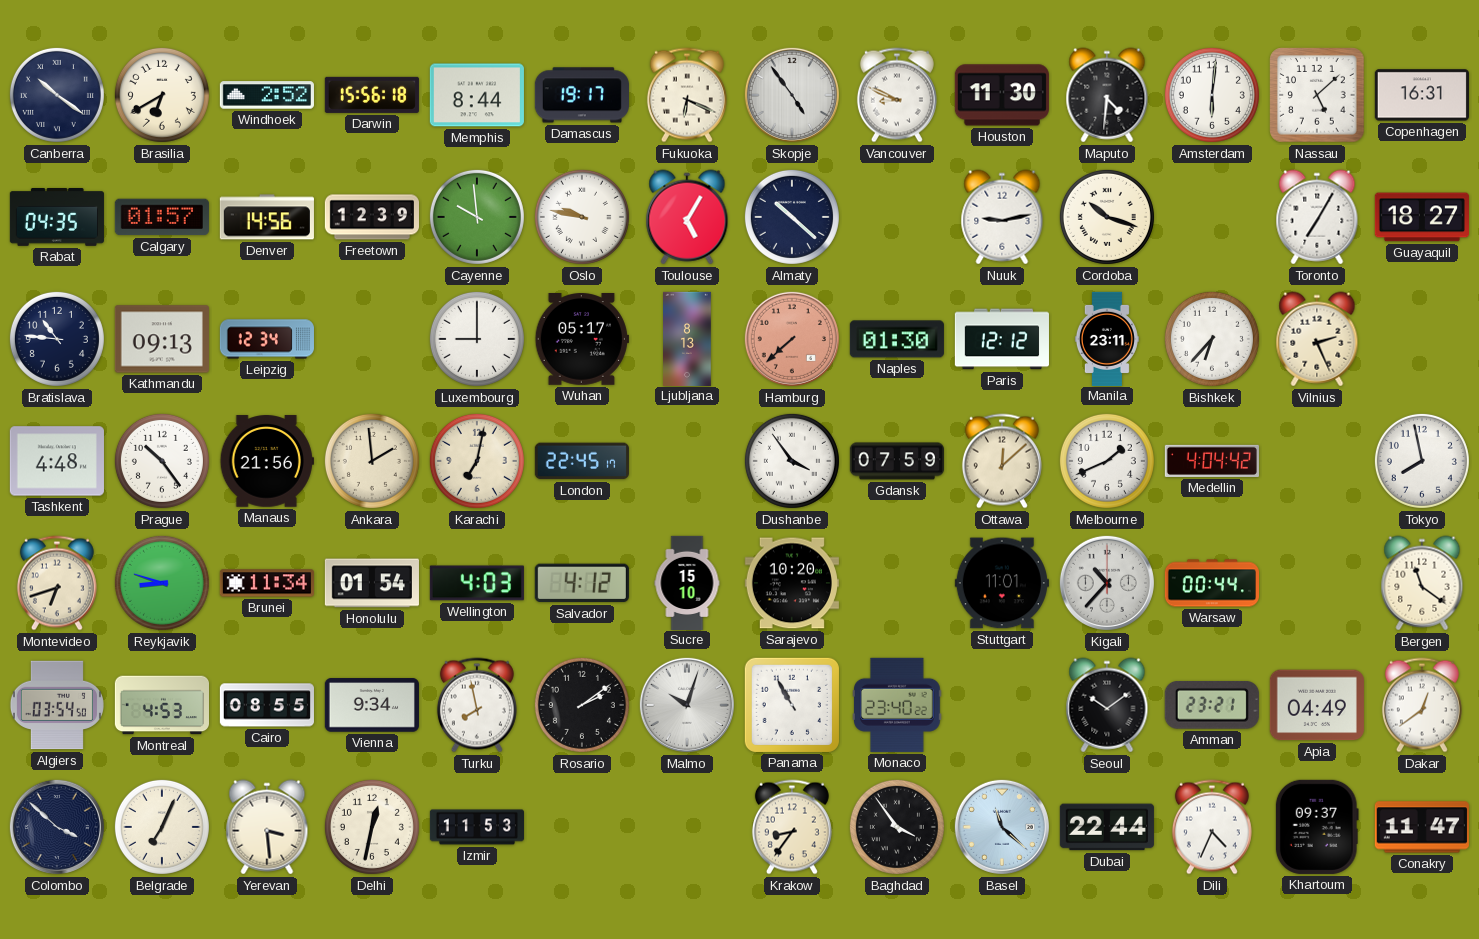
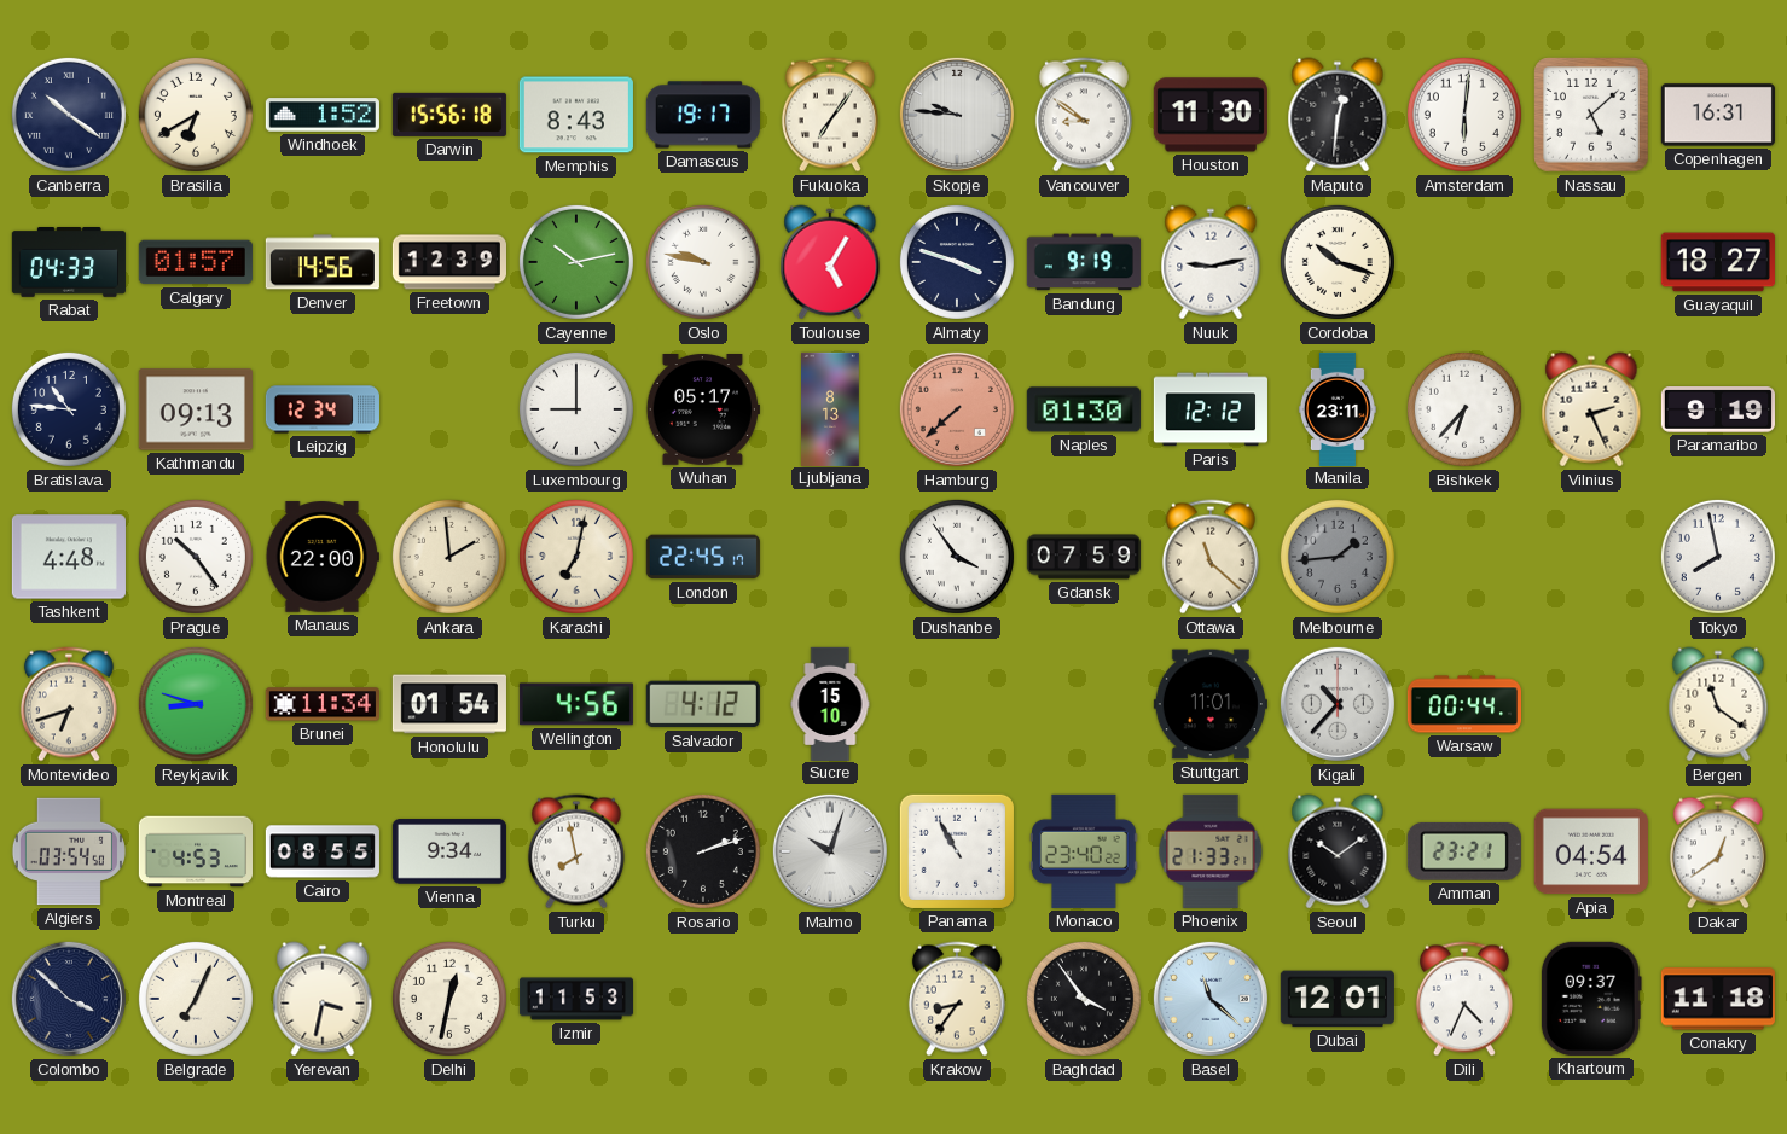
Windhoek: 2:52 -> 1:52
Memphis: 8:44 -> 8:43
Fukuoka: 6:19 -> 7:06
Skopje: 4:54 -> 9:46
Vancouver: 8:49 -> 8:51
Maputo: 4:31 -> 12:31
Rabat: 04:35 -> 04:33
Cayenne: 9:59 -> 10:13
Almaty: 10:22 -> 3:48
Bandung: none -> 9:19
Toronto: 7:05 -> none
Paramaribo: none -> 9:19
Manaus: 21:56 -> 22:00
Ottawa: 12:08 -> 11:22
Melbourne: 1:41 -> 1:44
Melbourne dial: white -> grey
Medellin: 4:04 -> none
Wellington: 4:03 -> 4:56
Sarajevo: 10:20 -> none
Rosario: 2:09 -> 2:12
Phoenix: none -> 21:33
Apia: 04:49 -> 04:54
Yerevan: 3:29 -> 3:32
Dubai: 22:44 -> 12:01
Conakry: 11:47 -> 11:18
